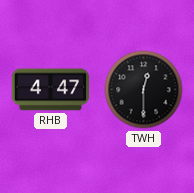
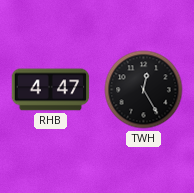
TWH: 12:30 -> 12:25
